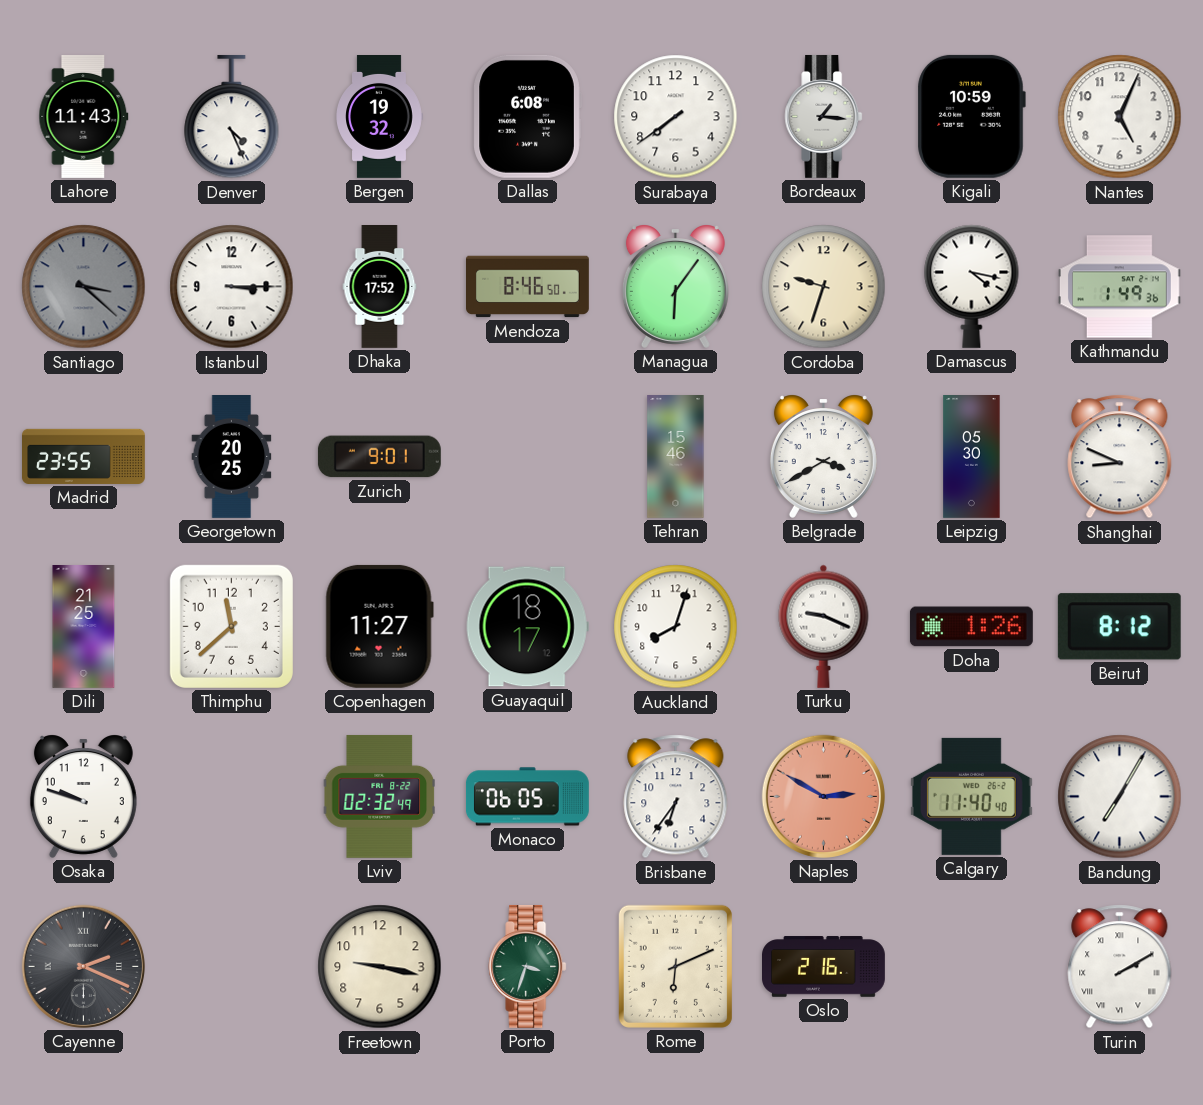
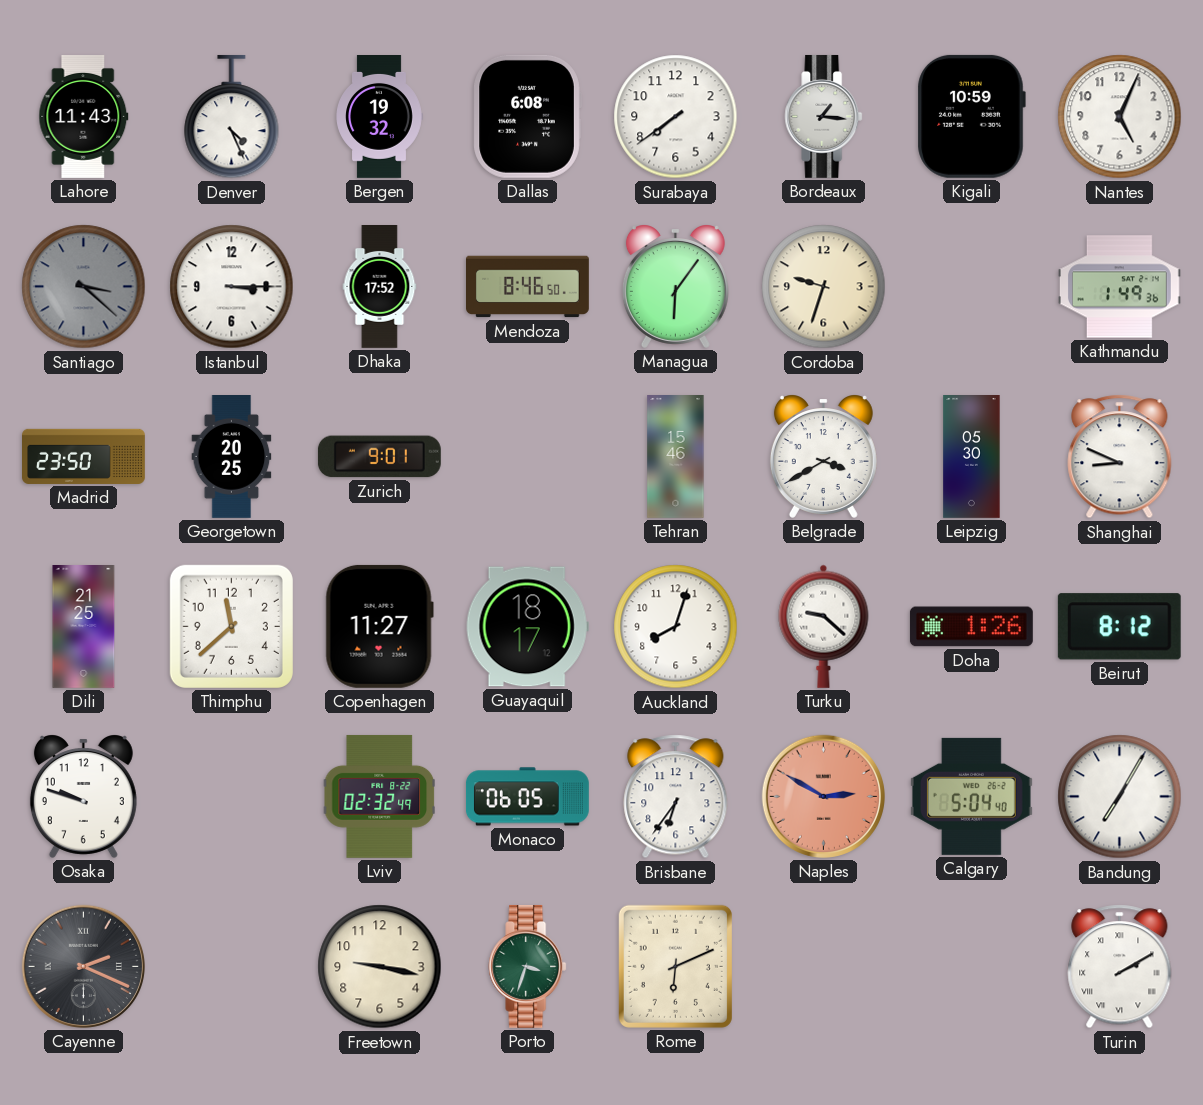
Damascus: 4:17 -> none
Madrid: 23:55 -> 23:50
Turku: 9:19 -> 9:22
Calgary: 11:40 -> 5:04
Oslo: 2:16 -> none
